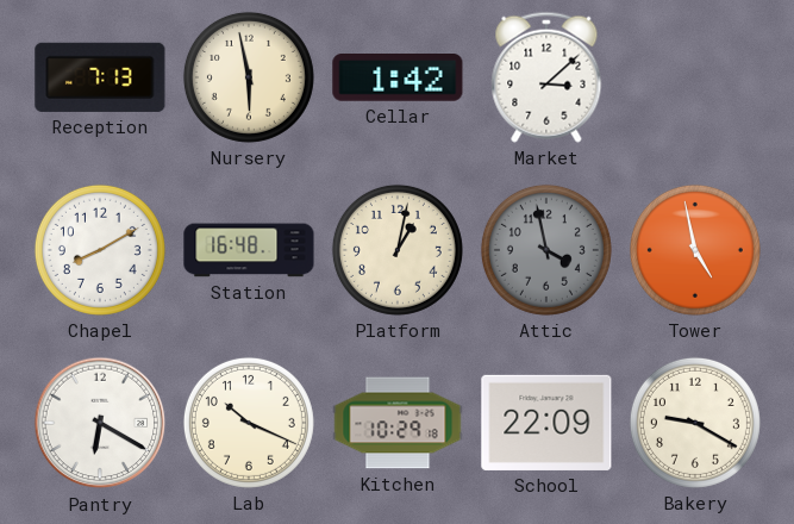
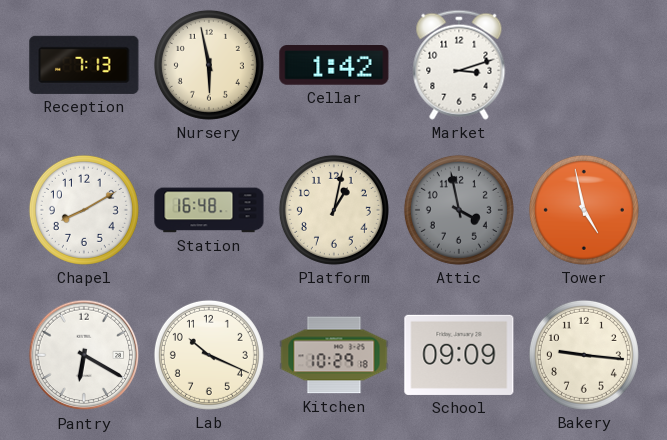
Market: 3:08 -> 3:12
School: 22:09 -> 09:09
Bakery: 9:20 -> 9:16
